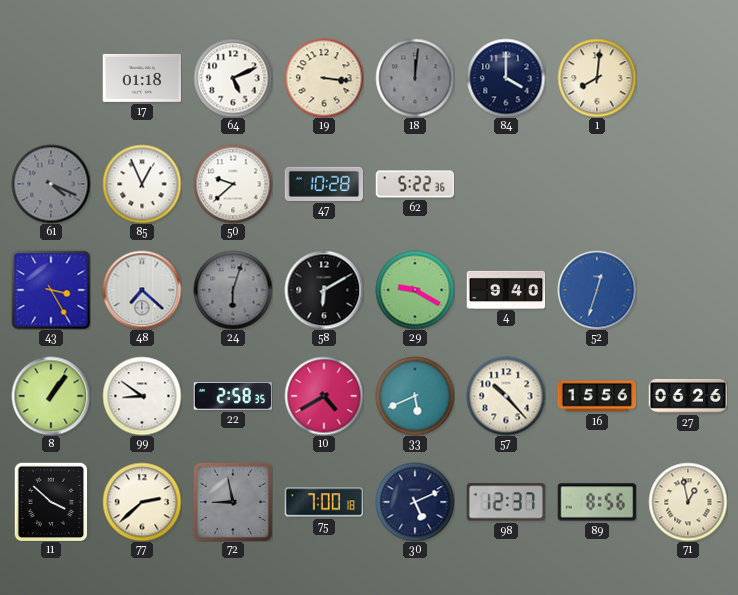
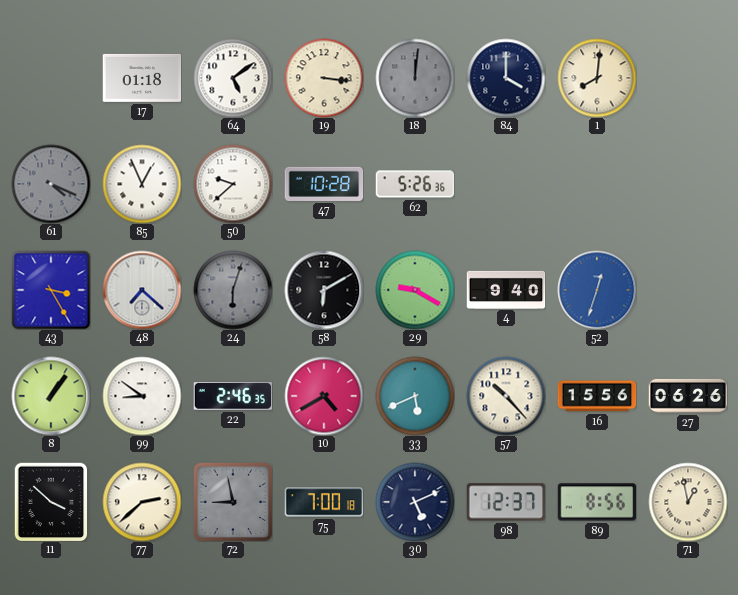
64: 5:11 -> 5:09
62: 5:22 -> 5:26
22: 2:58 -> 2:46
